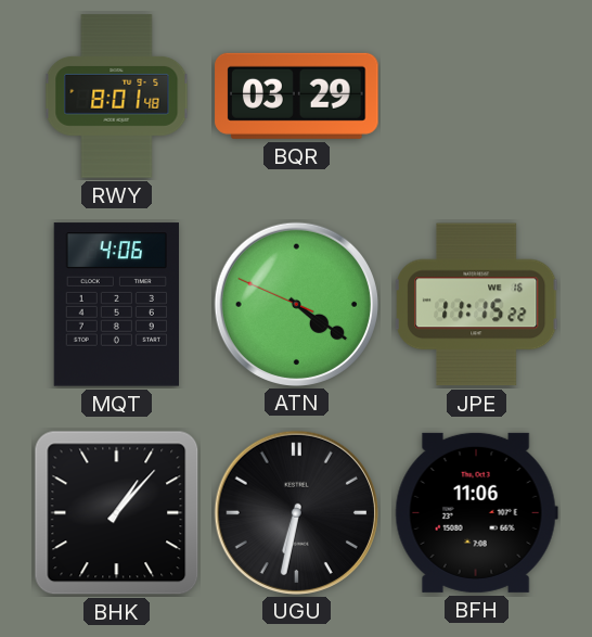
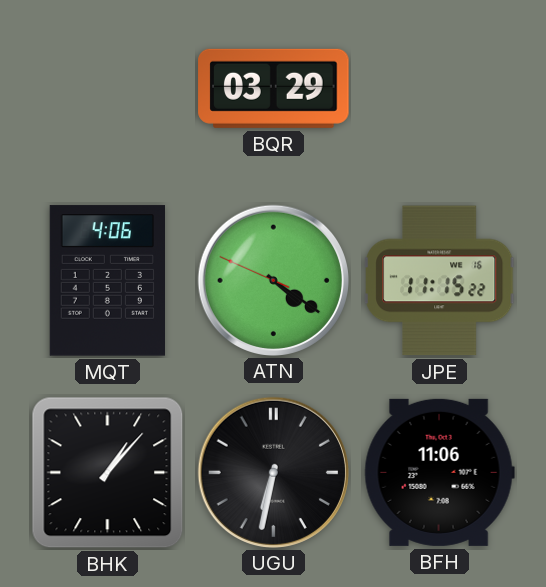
RWY: 8:01 -> none
